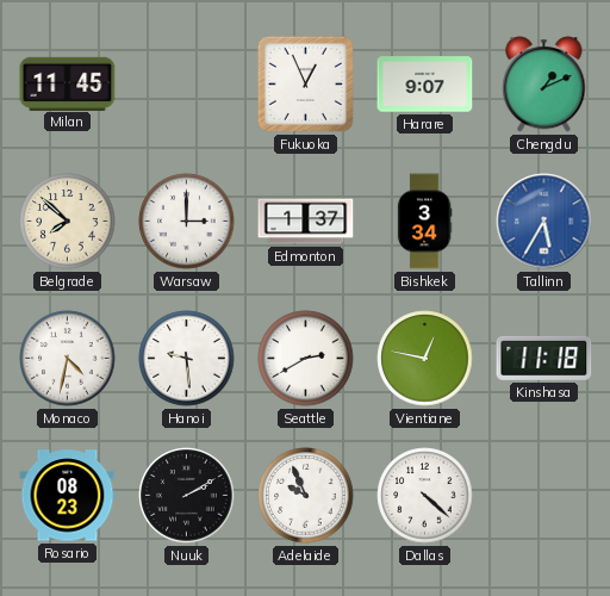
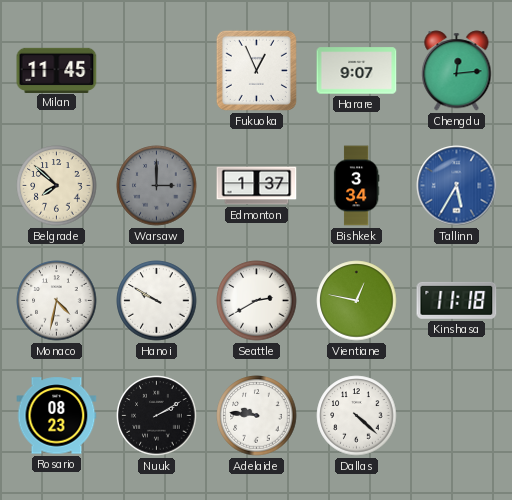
Chengdu: 1:11 -> 12:14
Warsaw dial: white -> grey
Hanoi: 9:29 -> 9:50
Adelaide: 9:56 -> 9:46
